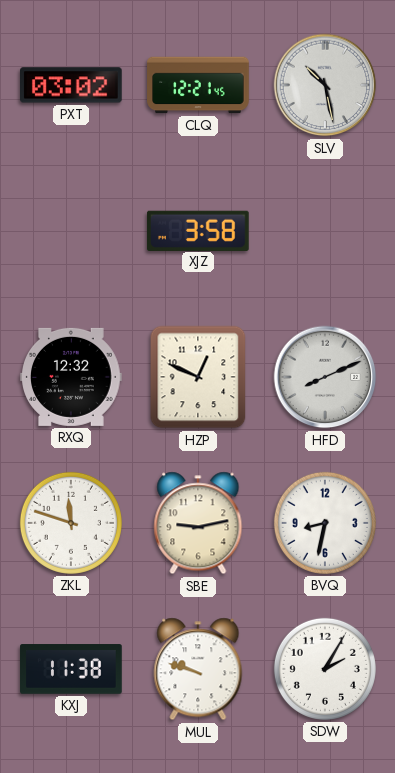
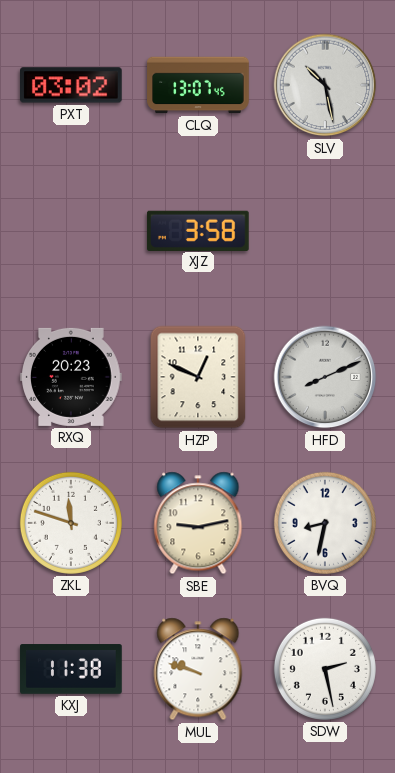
CLQ: 12:21 -> 13:07
RXQ: 12:32 -> 20:23
SDW: 2:05 -> 2:28
